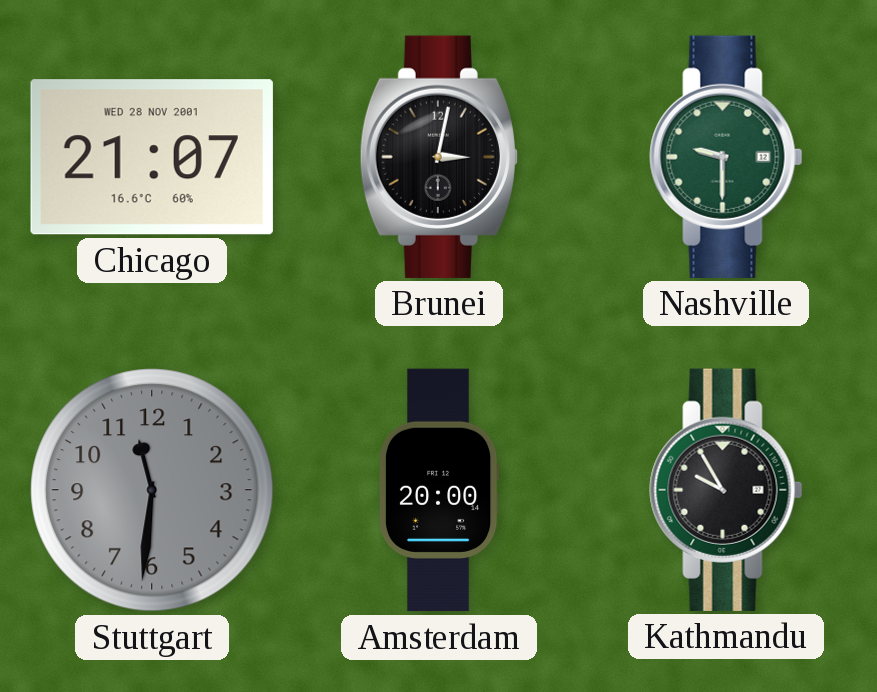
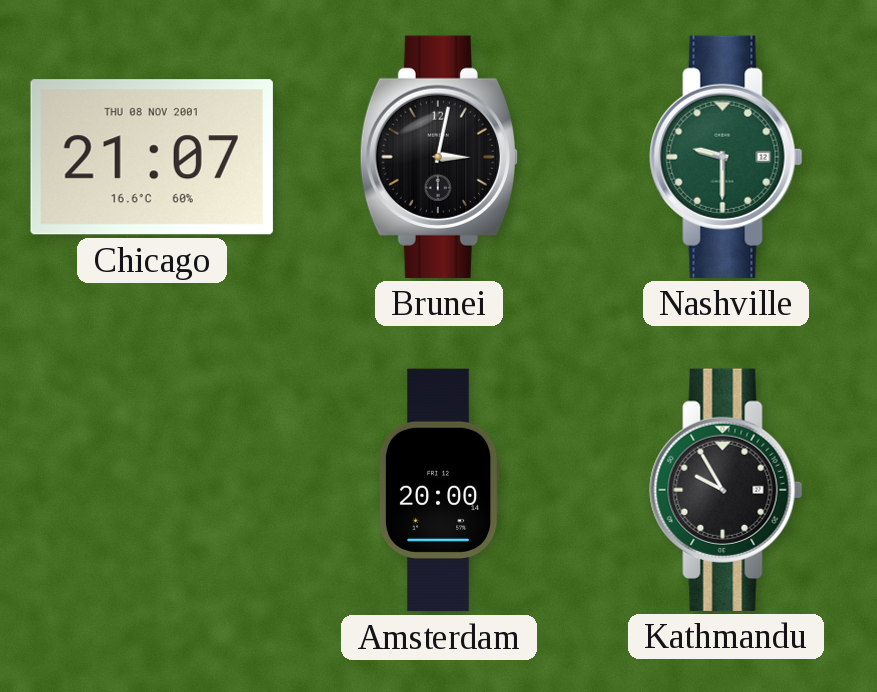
Chicago date: WED 28 NOV 2001 -> THU 08 NOV 2001
Stuttgart: 11:31 -> none
